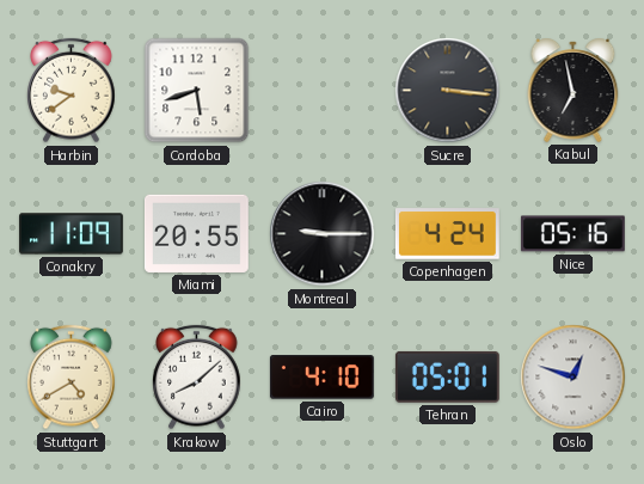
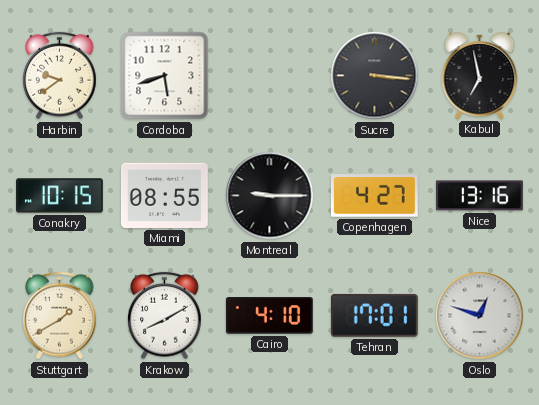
Conakry: 11:09 -> 10:15
Miami: 20:55 -> 08:55
Copenhagen: 4:24 -> 4:27
Nice: 05:16 -> 13:16
Stuttgart: 4:40 -> 1:40
Krakow: 8:08 -> 8:10
Tehran: 05:01 -> 17:01
